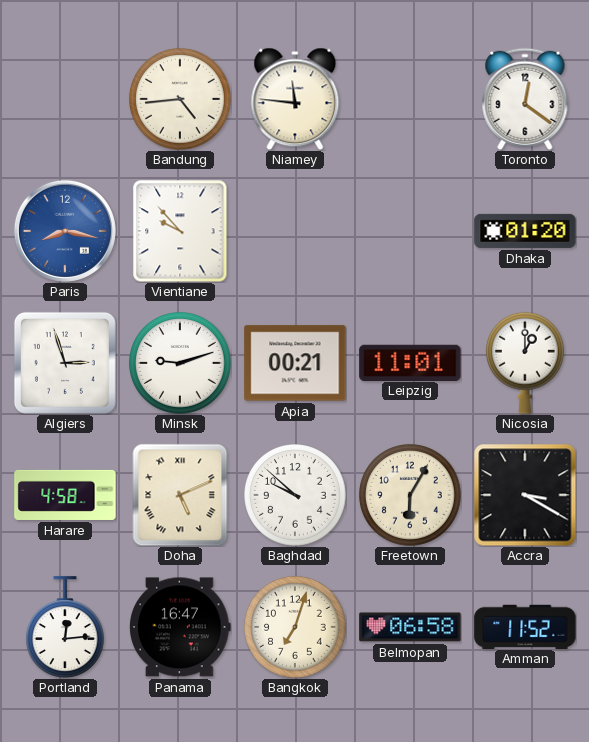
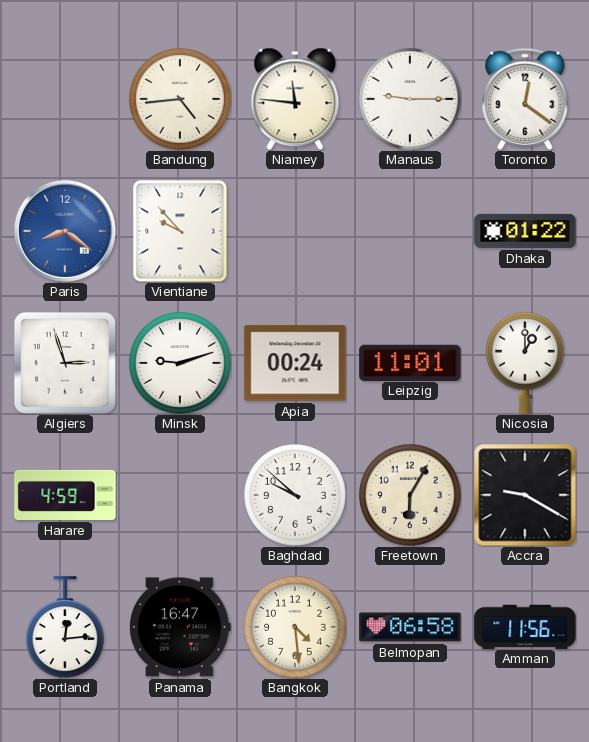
Manaus: none -> 9:15
Paris: 8:17 -> 8:21
Dhaka: 01:20 -> 01:22
Apia: 00:21 -> 00:24
Harare: 4:58 -> 4:59
Doha: 5:11 -> none
Accra: 3:20 -> 9:20
Bangkok: 7:03 -> 4:29
Amman: 11:52 -> 11:56
